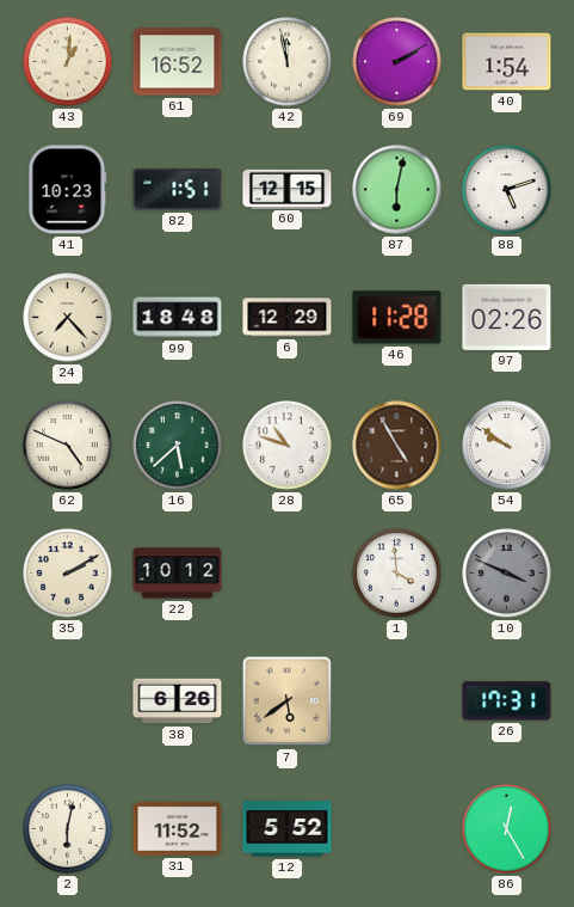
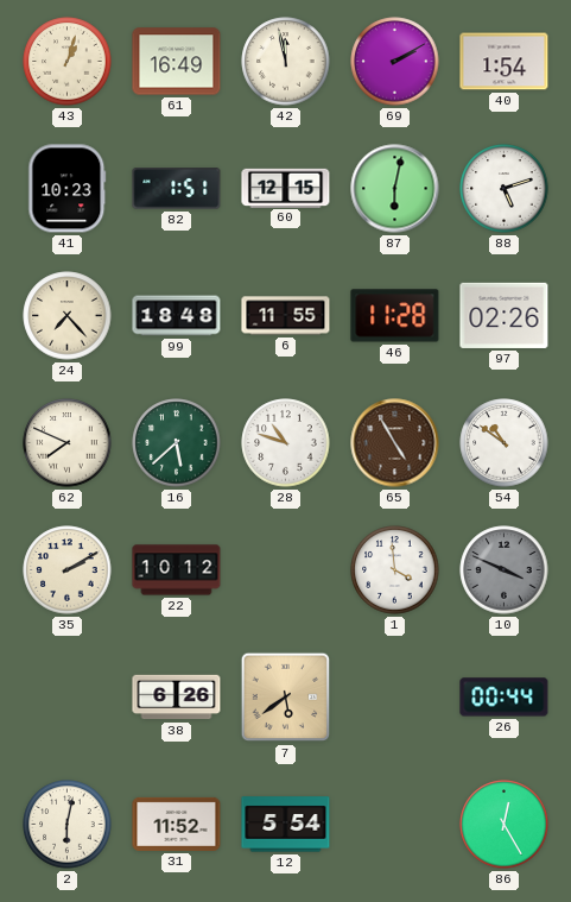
43: 1:01 -> 1:03
61: 16:52 -> 16:49
6: 12:29 -> 11:55
62: 4:49 -> 7:49
54: 9:51 -> 10:51
26: 17:31 -> 00:44
12: 5:52 -> 5:54
